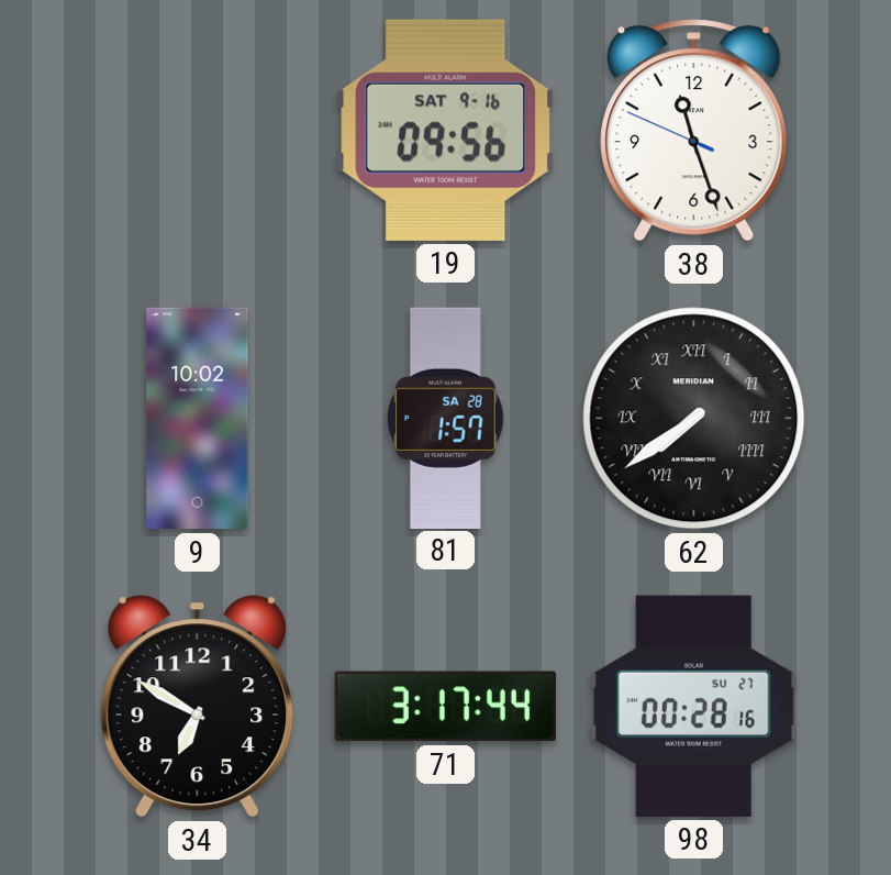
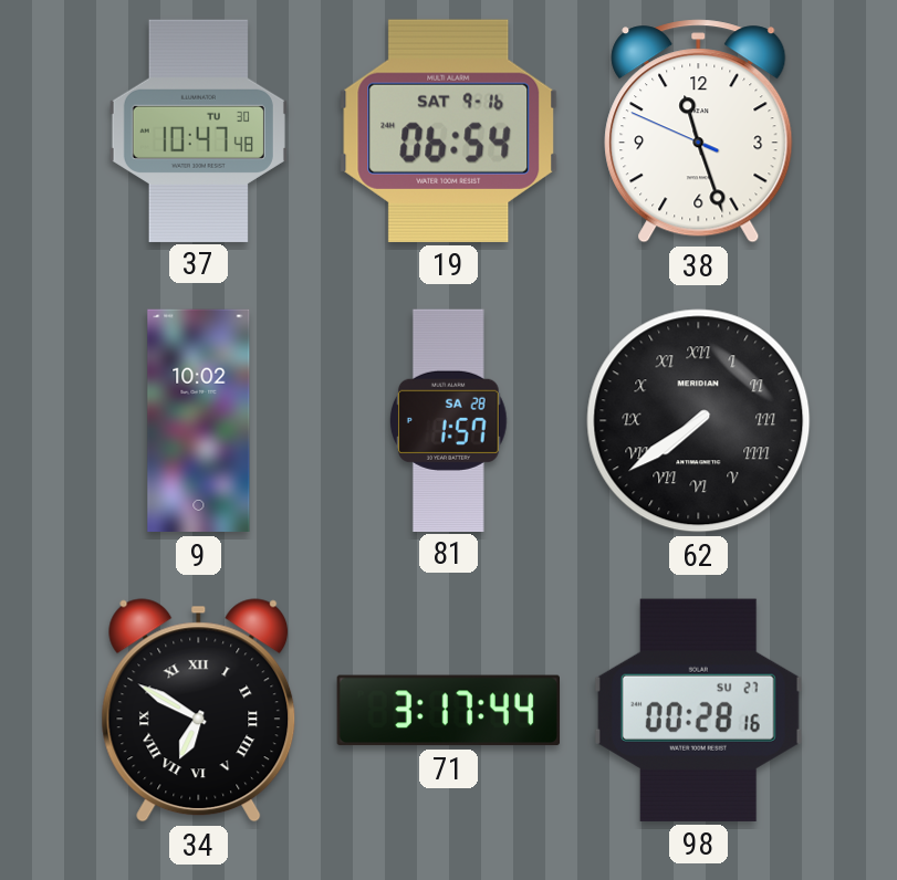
37: none -> 10:47
19: 09:56 -> 06:54
34 numerals: Arabic -> Roman
